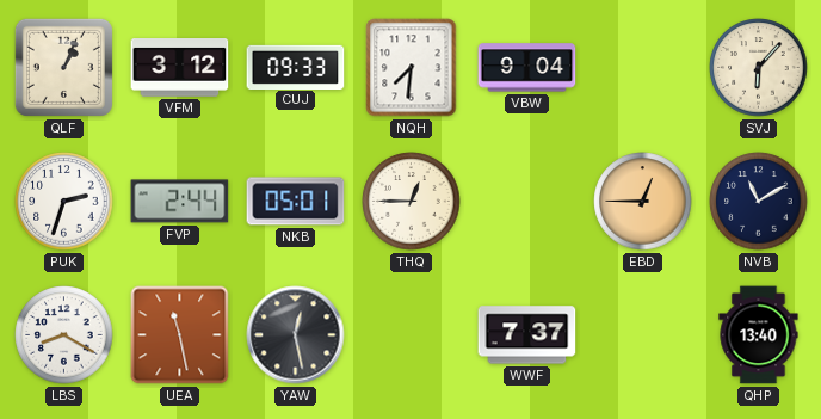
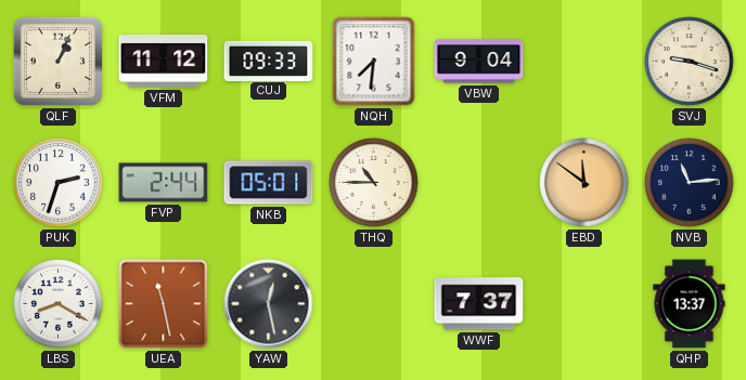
VFM: 3:12 -> 11:12
SVJ: 6:07 -> 9:18
THQ: 12:45 -> 10:45
EBD: 12:45 -> 11:51
NVB: 11:10 -> 11:14
QHP: 13:40 -> 13:37
